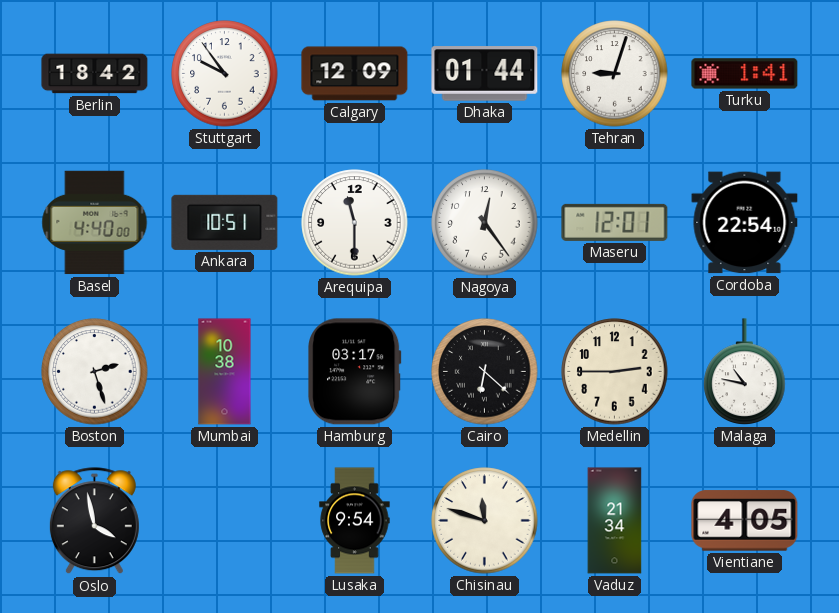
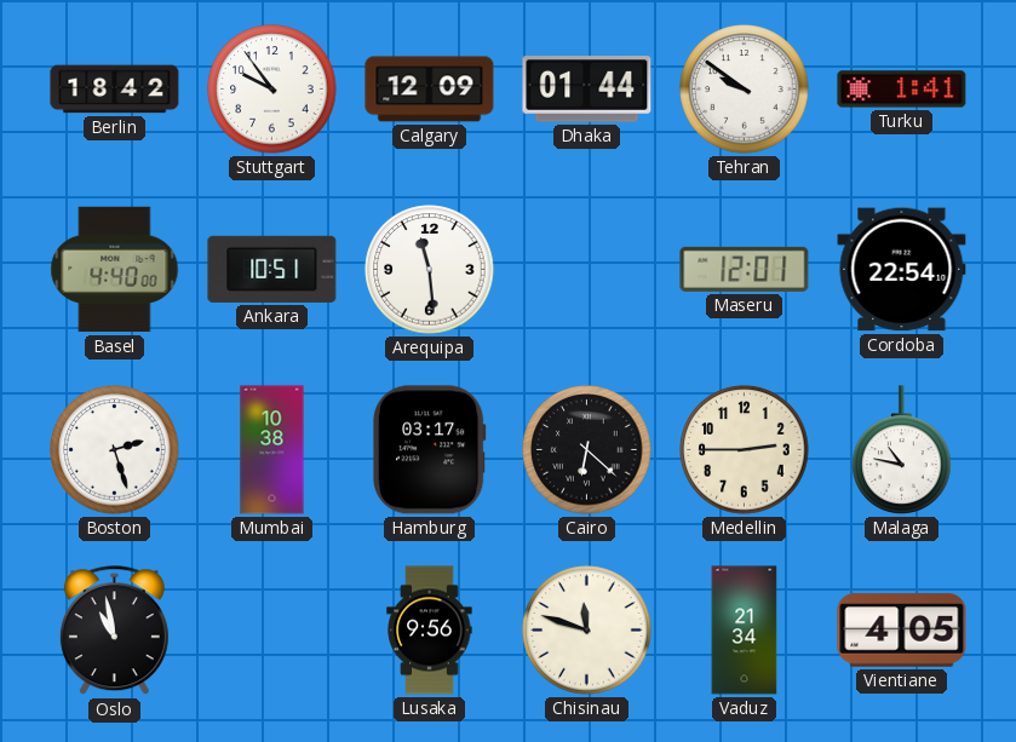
Tehran: 9:03 -> 9:51
Arequipa: 11:30 -> 11:29
Nagoya: 12:24 -> none
Oslo: 3:58 -> 10:58
Lusaka: 9:54 -> 9:56
